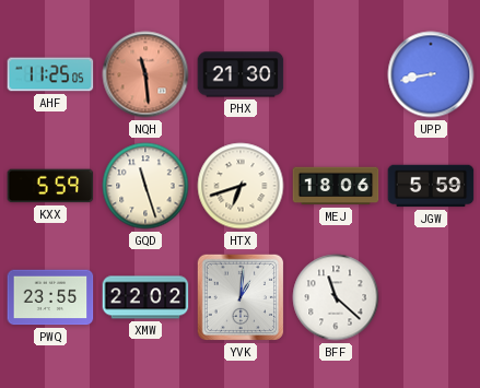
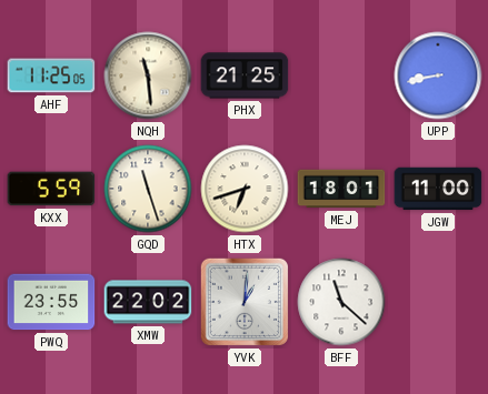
NQH dial: salmon -> cream
PHX: 21:30 -> 21:25
MEJ: 18:06 -> 18:01
JGW: 5:59 -> 11:00
